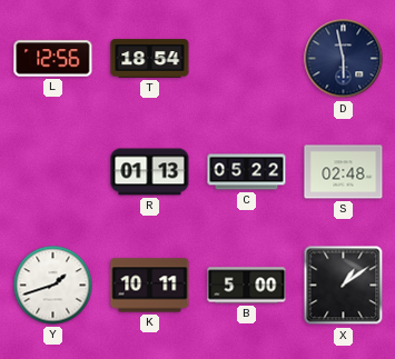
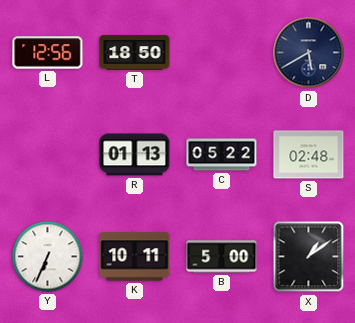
T: 18:54 -> 18:50
D: 5:58 -> 5:40
Y: 1:42 -> 6:34
